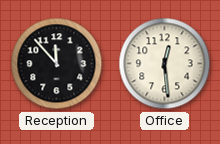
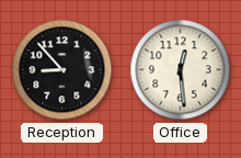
Reception: 11:53 -> 8:53
